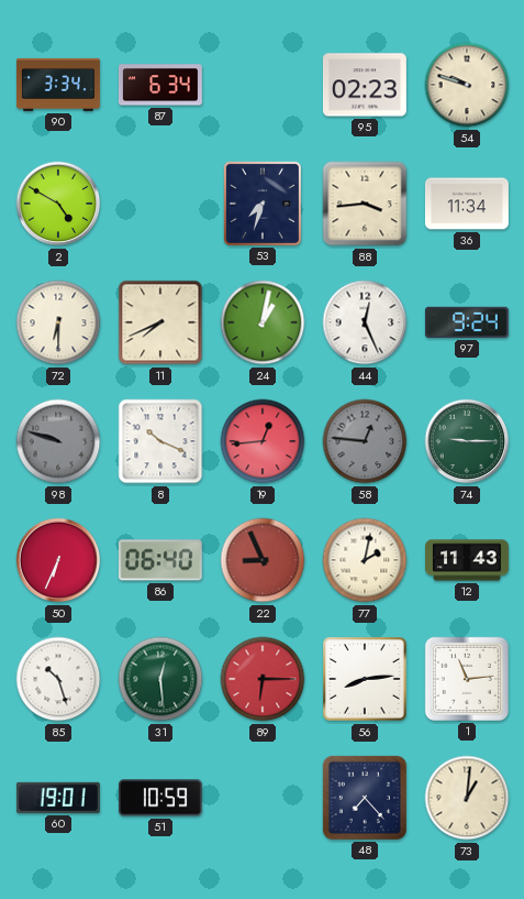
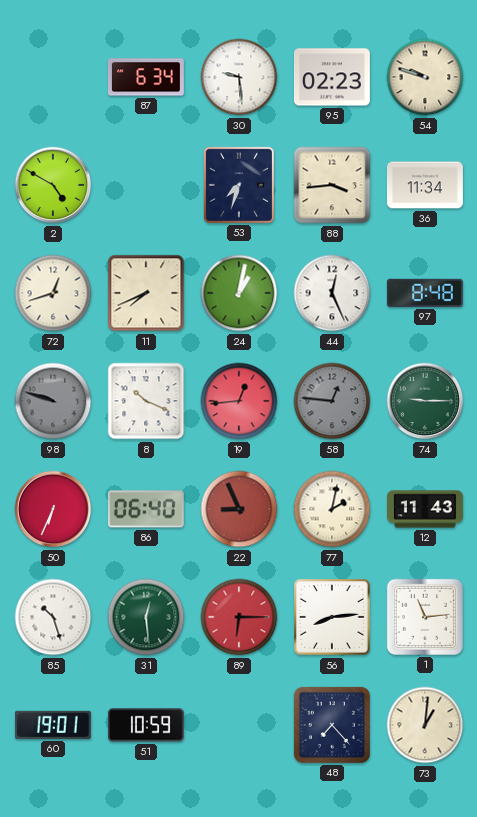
90: 3:34 -> none
30: none -> 9:29
72: 6:30 -> 12:42
97: 9:24 -> 8:48
